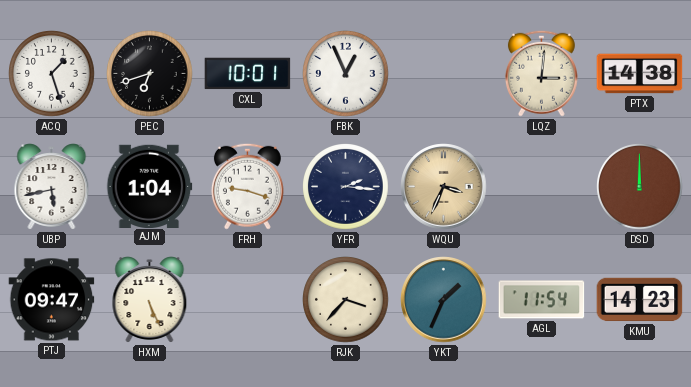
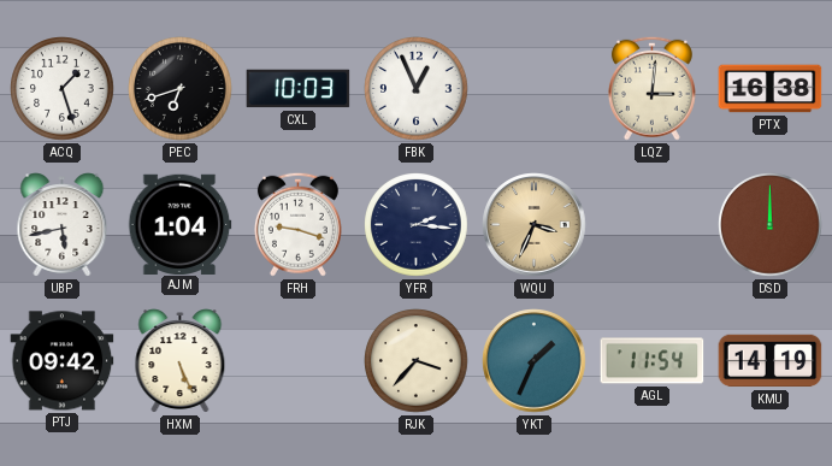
CXL: 10:01 -> 10:03
PTX: 14:38 -> 16:38
PTJ: 09:47 -> 09:42
KMU: 14:23 -> 14:19
